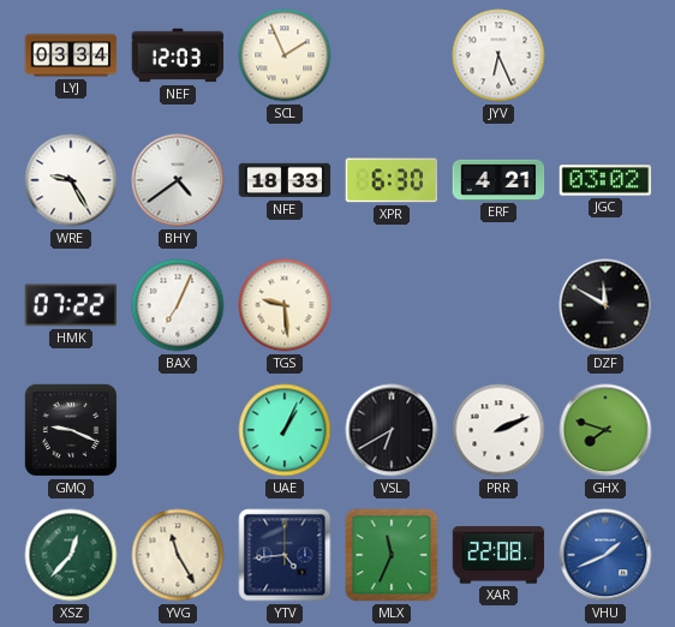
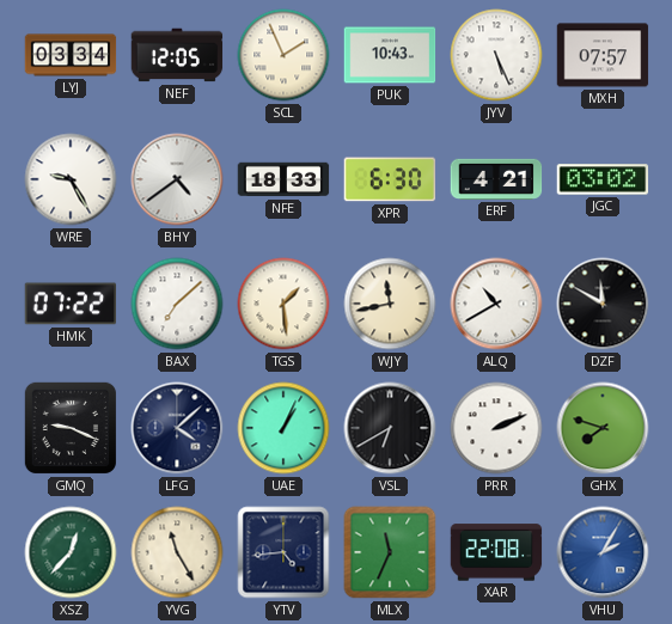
NEF: 12:03 -> 12:05
PUK: none -> 10:43
JYV: 6:26 -> 5:26
MXH: none -> 07:57
BAX: 7:04 -> 7:08
TGS: 9:29 -> 1:29
WJY: none -> 11:43
ALQ: none -> 10:40
LFG: none -> 4:08
VHU: 1:41 -> 2:05
